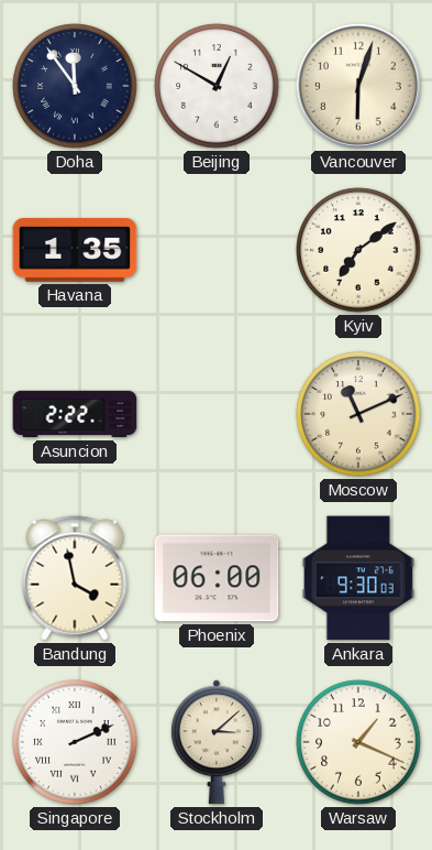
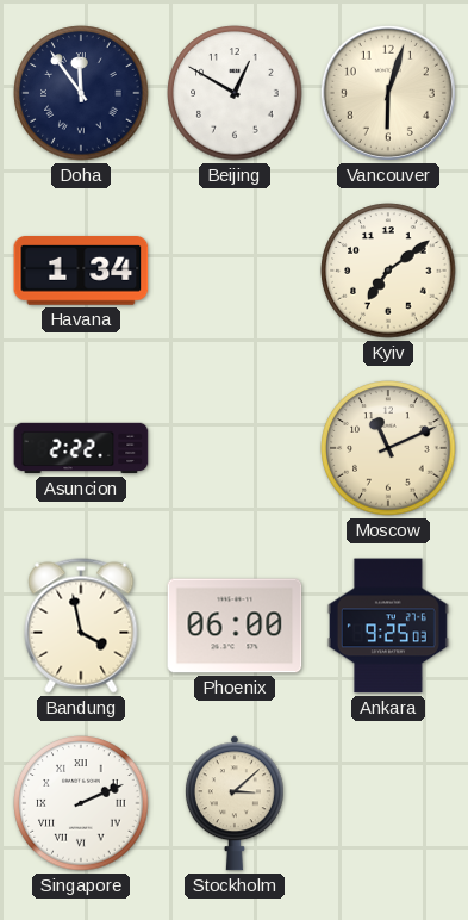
Havana: 1:35 -> 1:34
Ankara: 9:30 -> 9:25
Warsaw: 1:19 -> none
